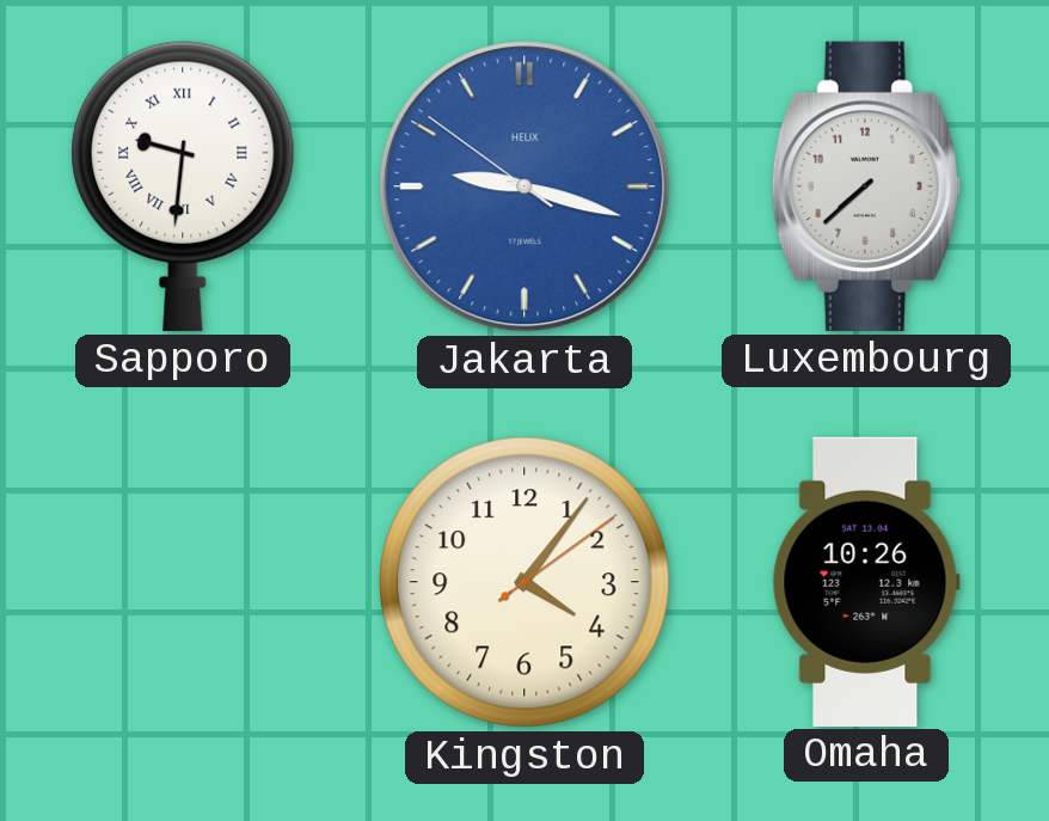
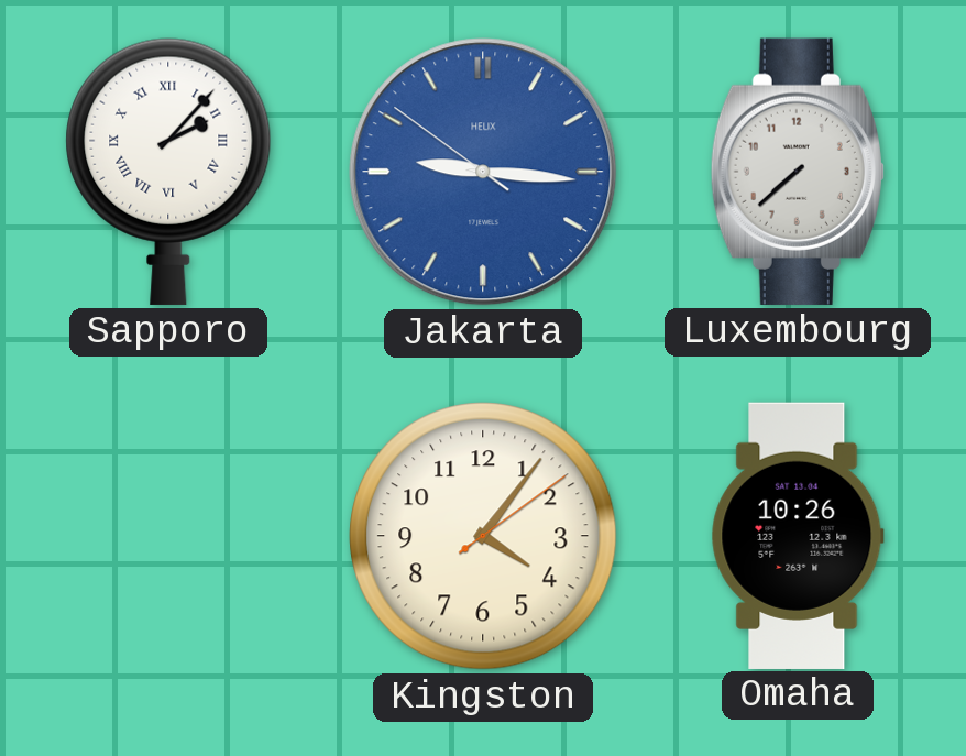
Sapporo: 9:31 -> 2:07
Jakarta: 9:17 -> 9:15
